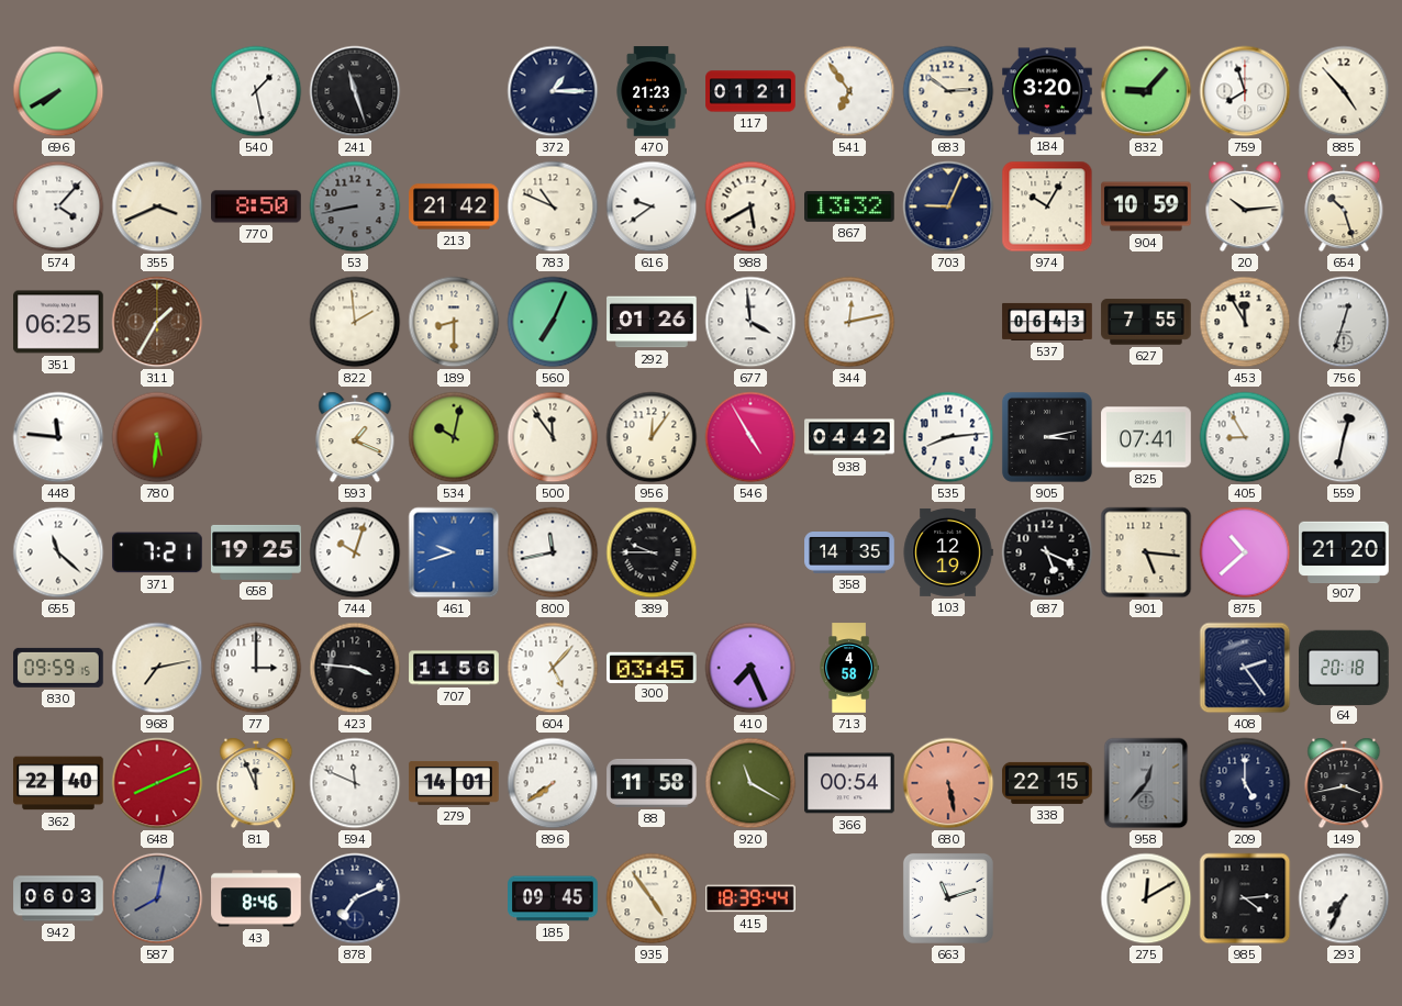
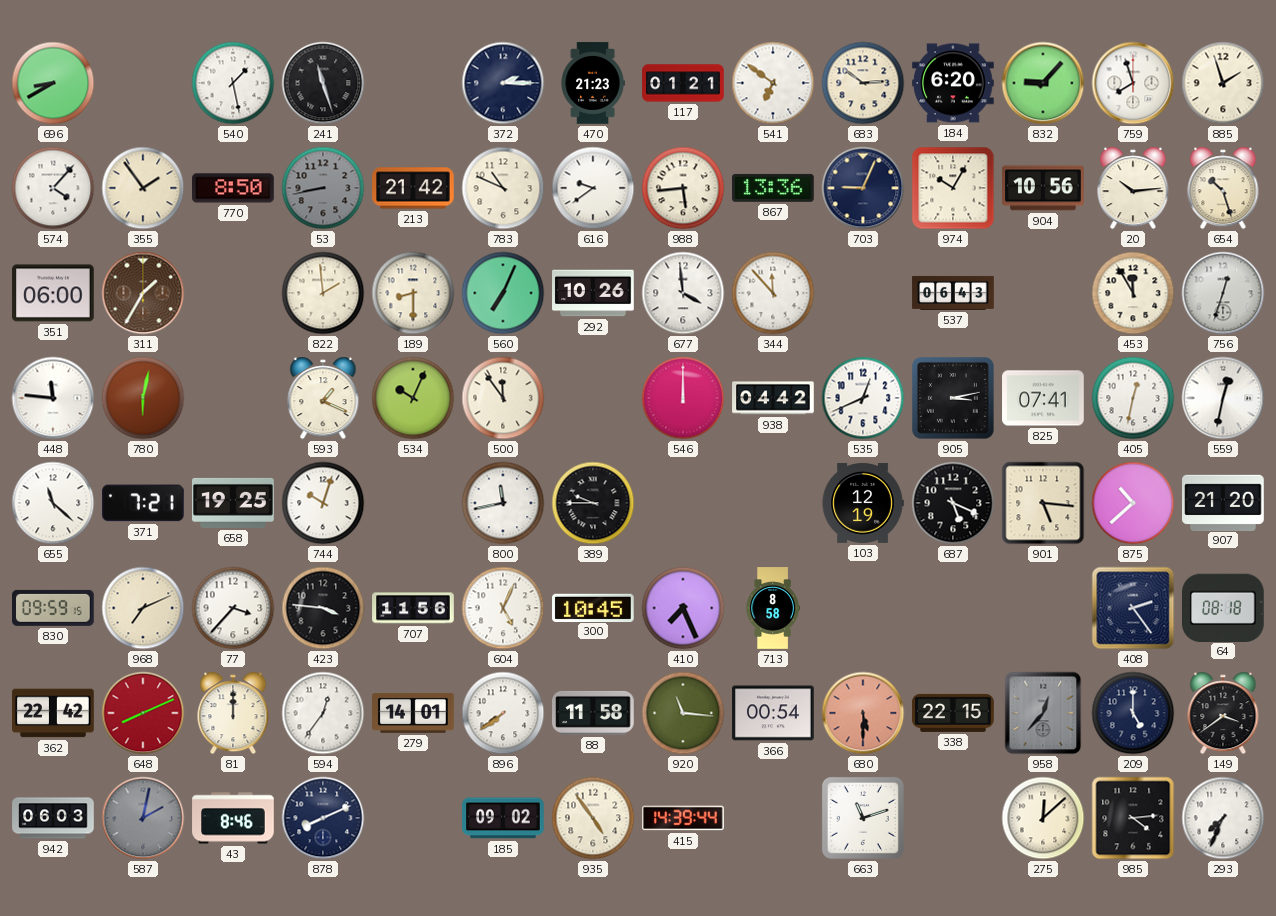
696: 7:40 -> 8:40
372: 1:15 -> 2:15
541: 6:54 -> 6:51
184: 3:20 -> 6:20
885: 4:53 -> 1:57
355: 3:41 -> 1:54
988: 5:40 -> 5:44
867: 13:32 -> 13:36
904: 10:59 -> 10:56
351: 06:25 -> 06:00
292: 01:26 -> 10:26
344: 12:13 -> 11:53
627: 7:55 -> none
780: 5:31 -> 6:02
534: 10:02 -> 10:04
956: 12:06 -> none
546: 4:55 -> 12:00
535: 8:14 -> 12:41
405: 8:55 -> 12:32
461: 9:42 -> none
358: 14:35 -> none
968: 7:13 -> 7:11
77: 3:00 -> 3:37
604: 5:07 -> 5:04
300: 03:45 -> 10:45
713: 4:58 -> 8:58
64: 20:18 -> 08:18
362: 22:40 -> 22:42
81: 11:56 -> 12:00
594: 11:49 -> 12:36
920: 11:20 -> 11:16
680: 5:28 -> 5:30
149: 3:43 -> 3:39
587: 8:02 -> 2:02
878: 7:11 -> 8:11
185: 09:45 -> 09:02
415: 18:39 -> 14:39
275: 12:10 -> 12:08
